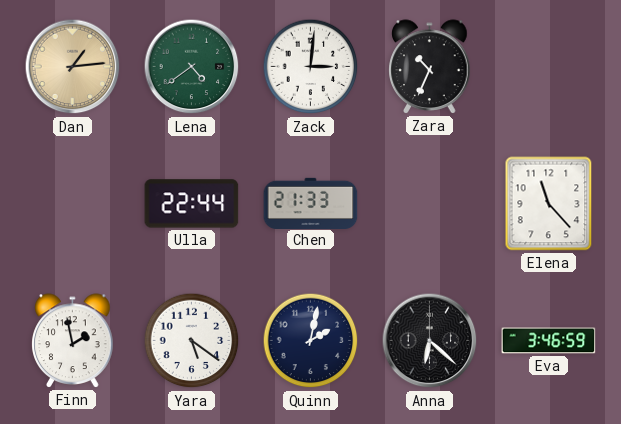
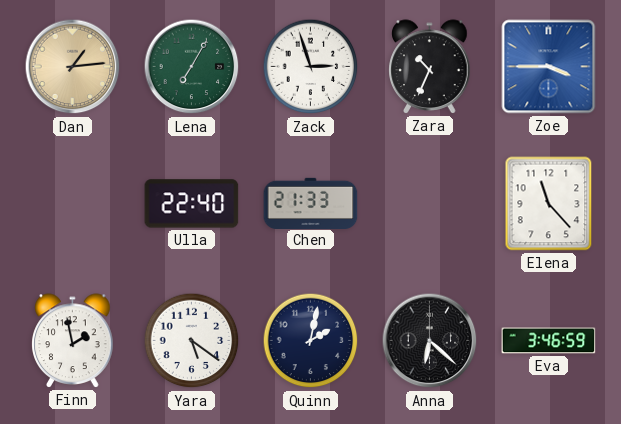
Lena: 4:39 -> 7:05
Zack: 3:01 -> 2:57
Zoe: none -> 3:45
Ulla: 22:44 -> 22:40
